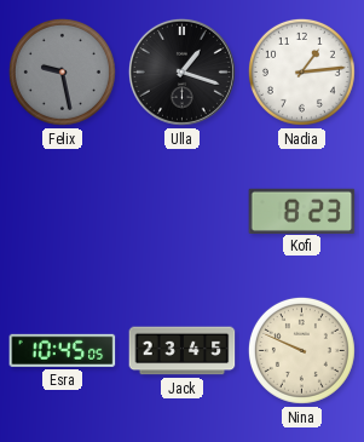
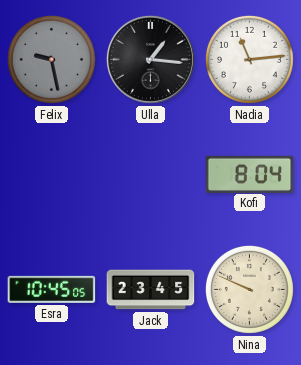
Ulla: 1:18 -> 1:16
Nadia: 1:14 -> 11:14
Kofi: 8:23 -> 8:04
